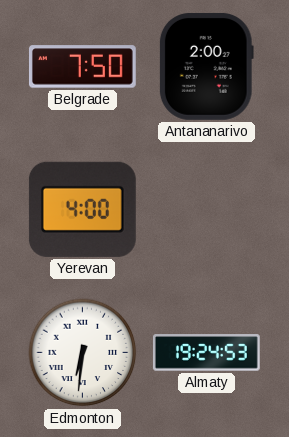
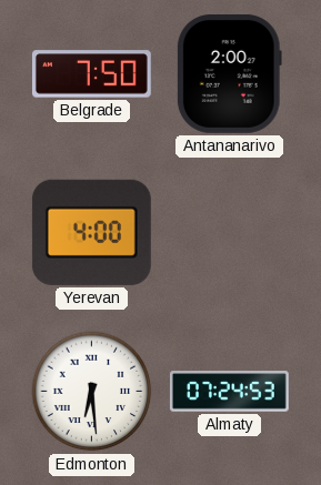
Edmonton: 6:31 -> 6:29
Almaty: 19:24 -> 07:24
